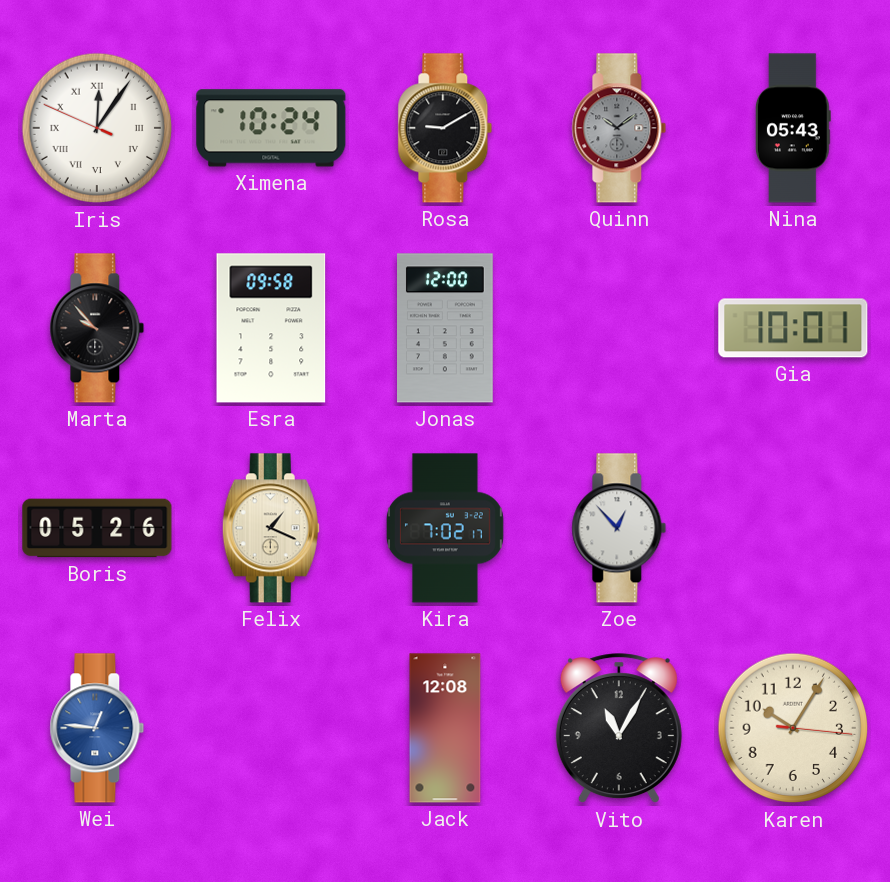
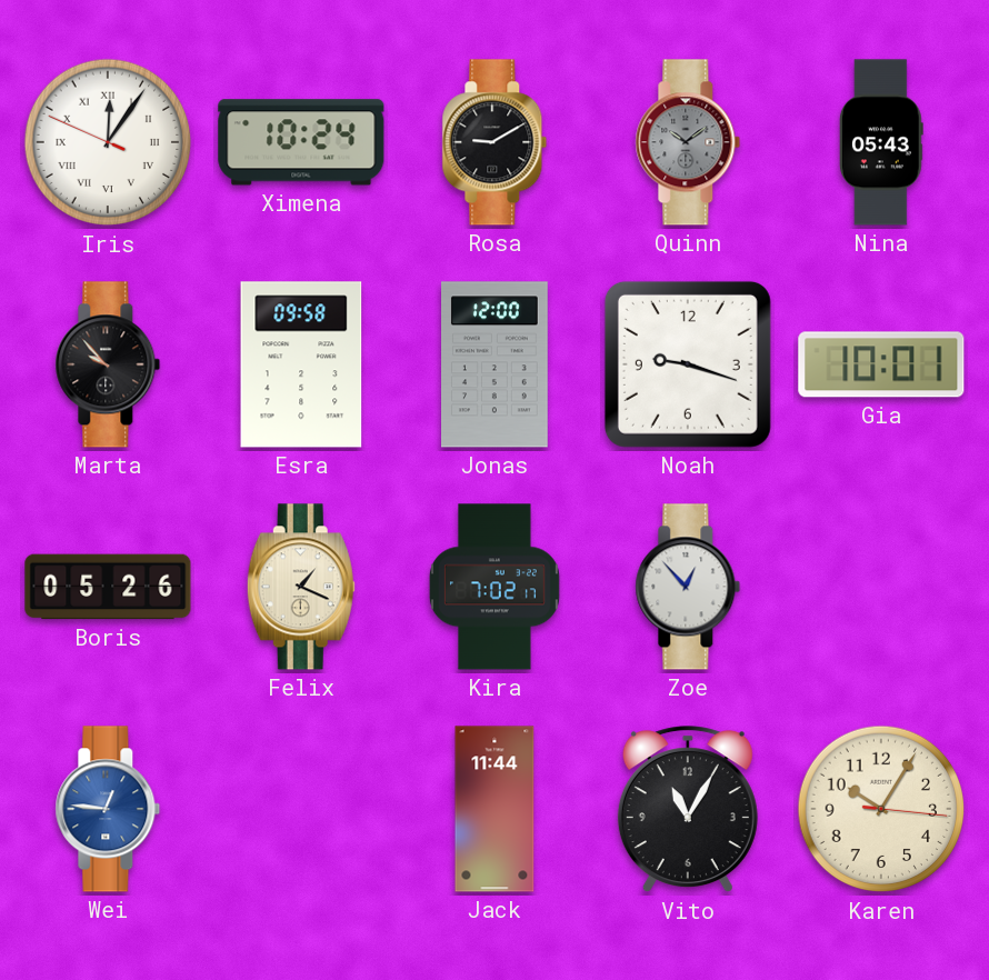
Noah: none -> 9:18
Jack: 12:08 -> 11:44
